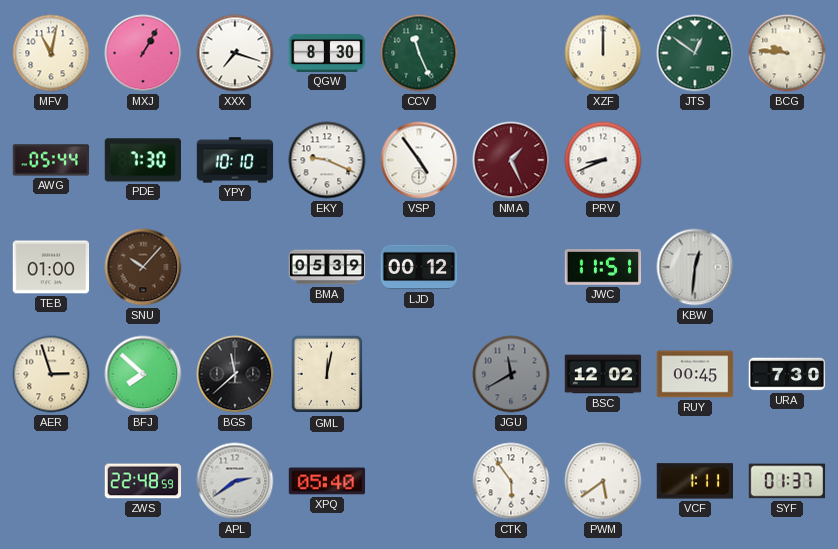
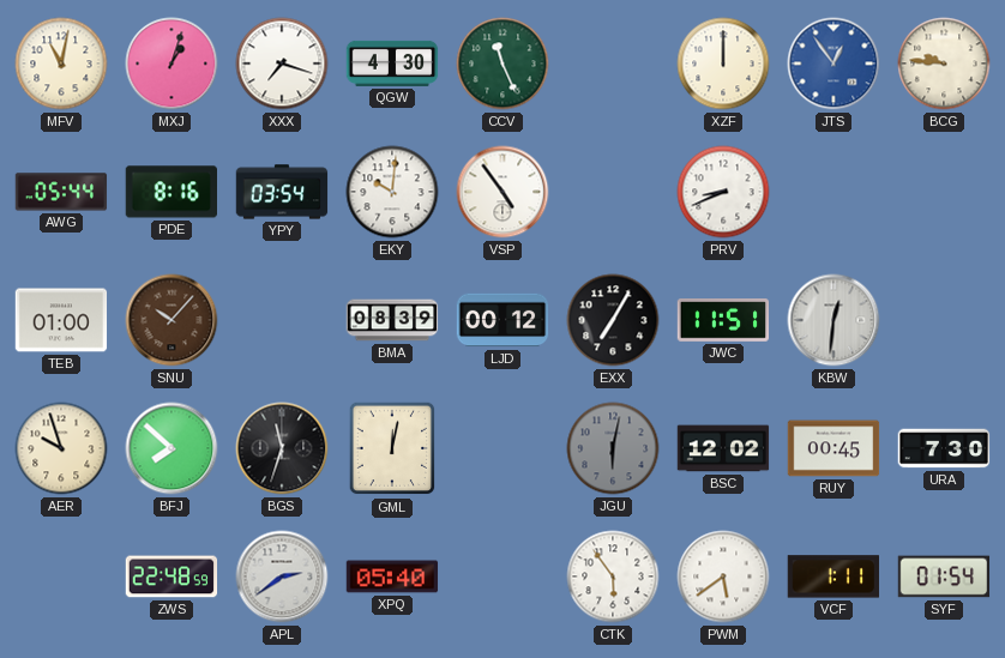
MXJ: 1:05 -> 1:03
QGW: 8:30 -> 4:30
JTS: 12:51 -> 12:54
JTS dial: green -> blue
PDE: 7:30 -> 8:16
YPY: 10:10 -> 03:54
EKY: 9:19 -> 10:01
NMA: 1:26 -> none
BMA: 05:39 -> 08:39
EXX: none -> 7:05
AER: 2:57 -> 9:57
BGS: 11:38 -> 11:33
JGU: 11:40 -> 6:02
SYF: 01:37 -> 01:54
